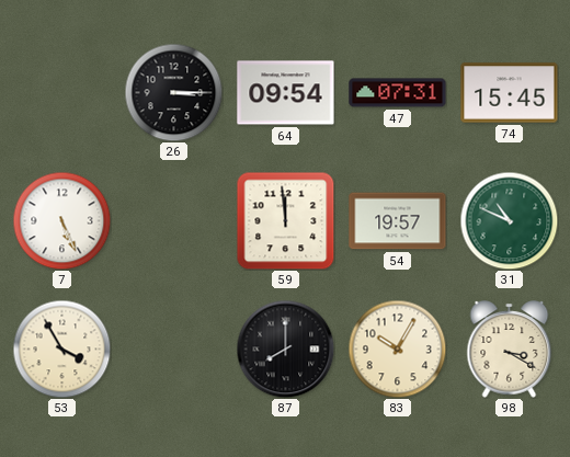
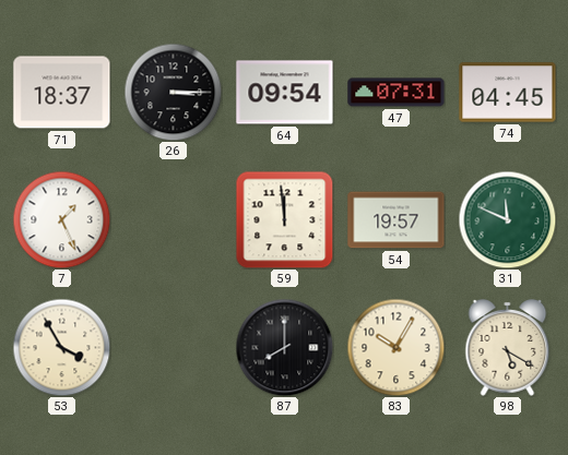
71: none -> 18:37
74: 15:45 -> 04:45
7: 5:26 -> 1:26
31: 10:49 -> 11:49
98: 3:20 -> 5:20
